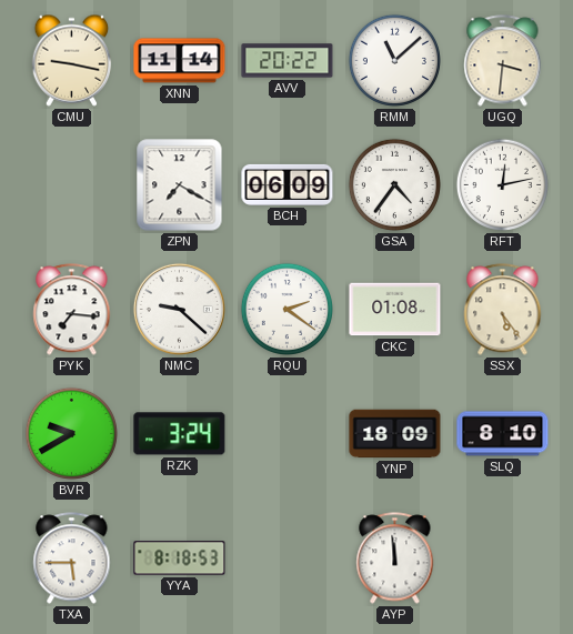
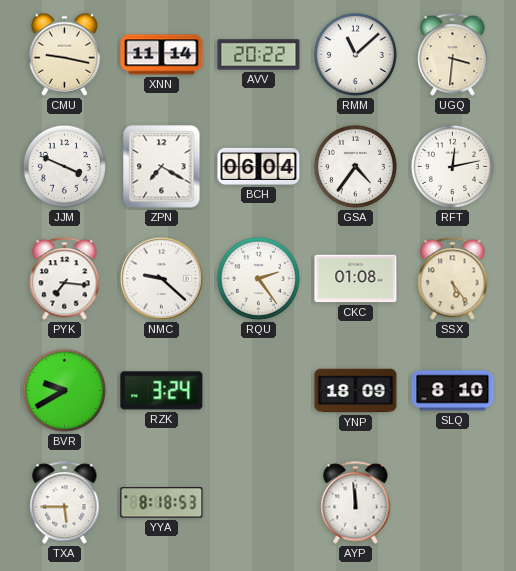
JJM: none -> 3:49
BCH: 06:09 -> 06:04
RQU: 2:21 -> 2:24
